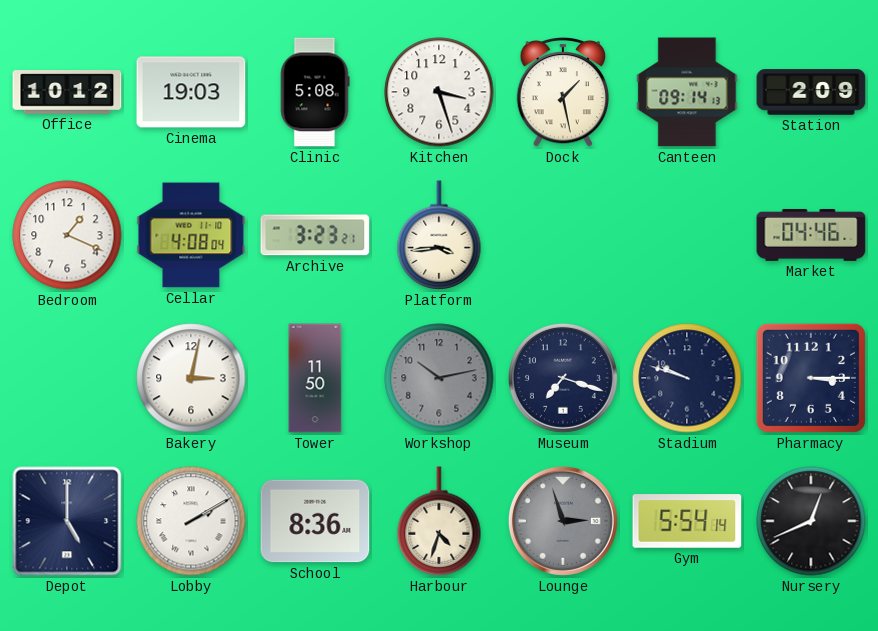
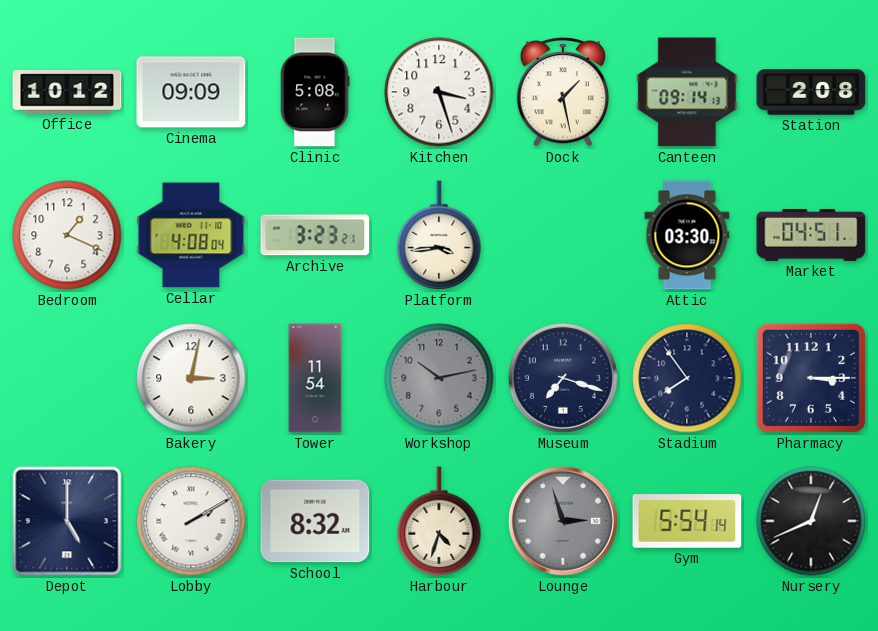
Cinema: 19:03 -> 09:09
Station: 2:09 -> 2:08
Attic: none -> 03:30
Market: 04:46 -> 04:51
Tower: 11:50 -> 11:54
Stadium: 9:48 -> 7:54
School: 8:36 -> 8:32
